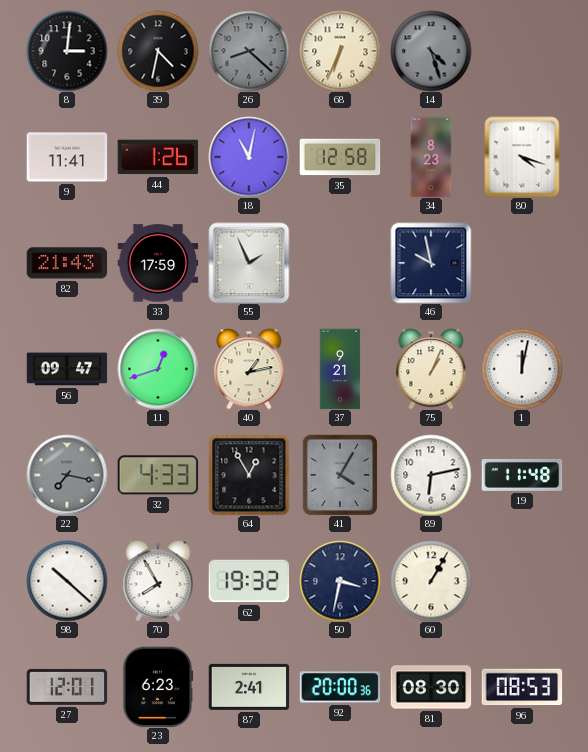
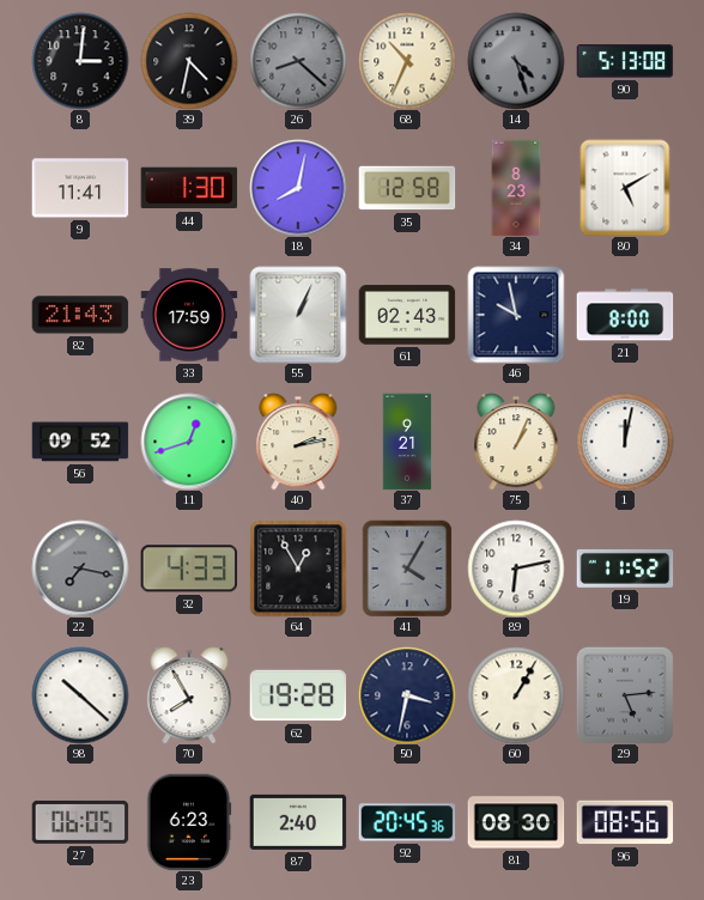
68: 6:34 -> 10:34
90: none -> 5:13
44: 1:26 -> 1:30
18: 11:02 -> 8:02
80: 4:18 -> 5:10
55: 1:56 -> 1:04
61: none -> 02:43
21: none -> 8:00
56: 09:47 -> 09:52
40: 1:13 -> 2:13
19: 11:48 -> 11:52
62: 19:32 -> 19:28
29: none -> 5:14
27: 12:01 -> 06:05
87: 2:41 -> 2:40
92: 20:00 -> 20:45
96: 08:53 -> 08:56
